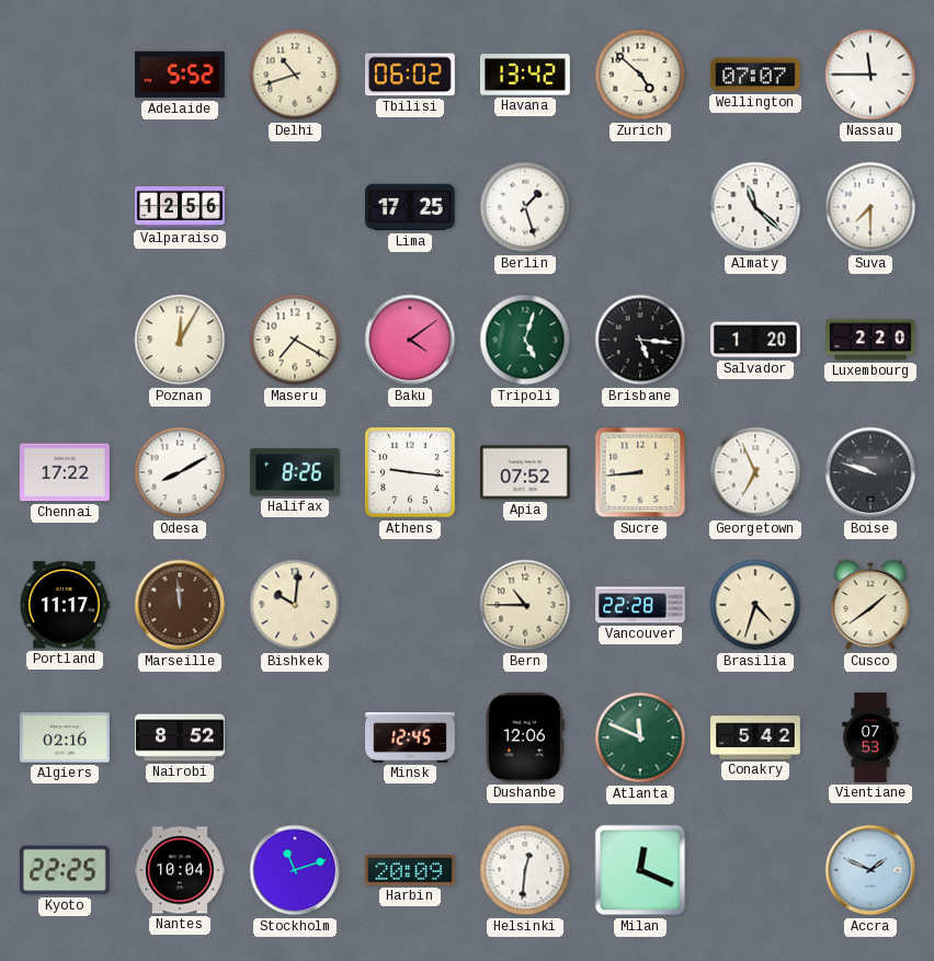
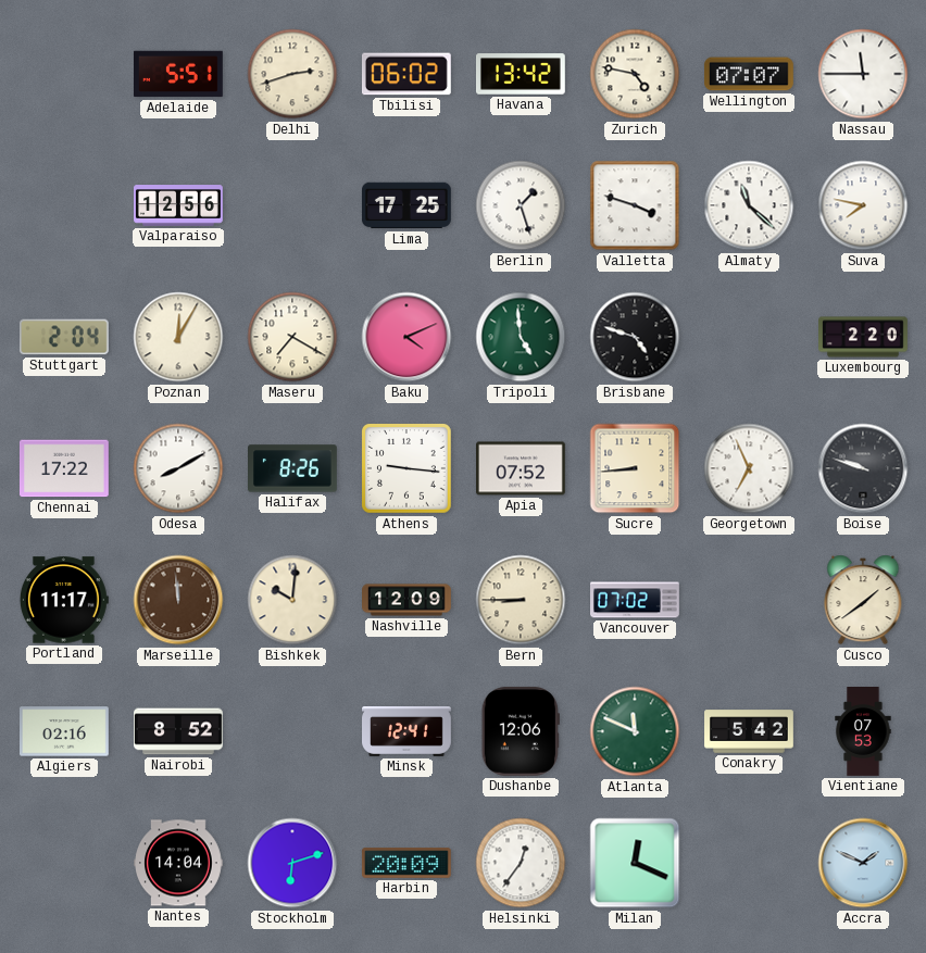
Adelaide: 5:52 -> 5:51
Delhi: 10:42 -> 2:42
Zurich: 4:52 -> 4:47
Valletta: none -> 3:48
Suva: 7:30 -> 7:47
Stuttgart: none -> 2:04
Baku: 4:09 -> 4:11
Tripoli: 5:03 -> 4:59
Brisbane: 5:16 -> 4:48
Salvador: 1:20 -> none
Nashville: none -> 12:09
Bern: 10:45 -> 8:45
Vancouver: 22:28 -> 07:02
Brasilia: 4:33 -> none
Minsk: 12:45 -> 12:41
Kyoto: 22:25 -> none
Nantes: 10:04 -> 14:04
Stockholm: 11:12 -> 6:12
Helsinki: 12:31 -> 12:36
